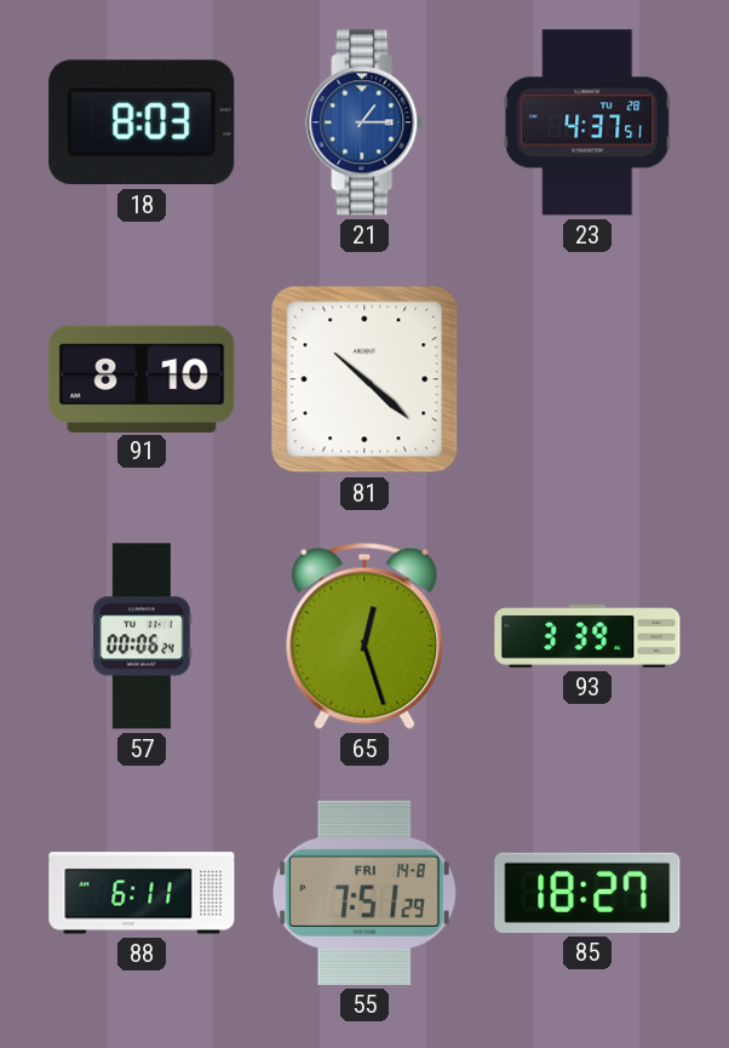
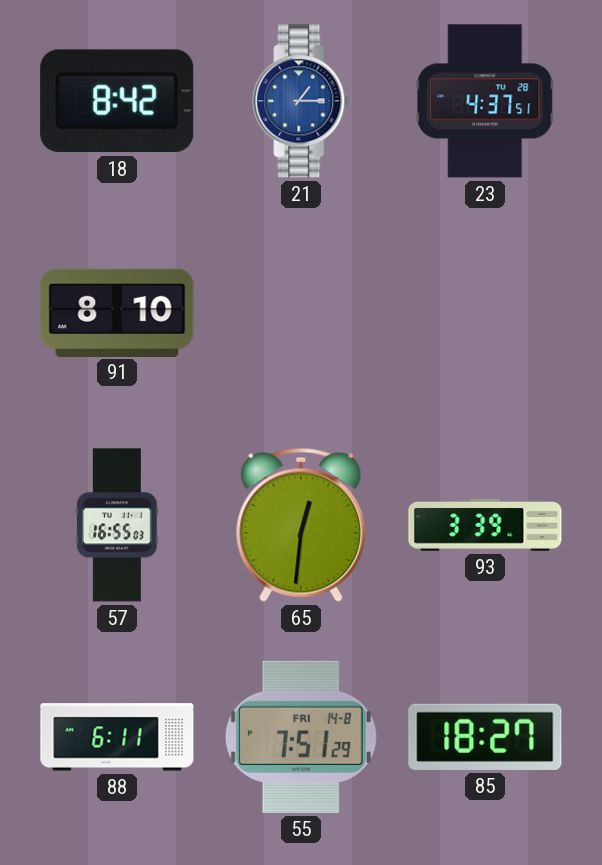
18: 8:03 -> 8:42
81: 10:22 -> none
57: 00:06 -> 16:55
65: 12:27 -> 12:31
